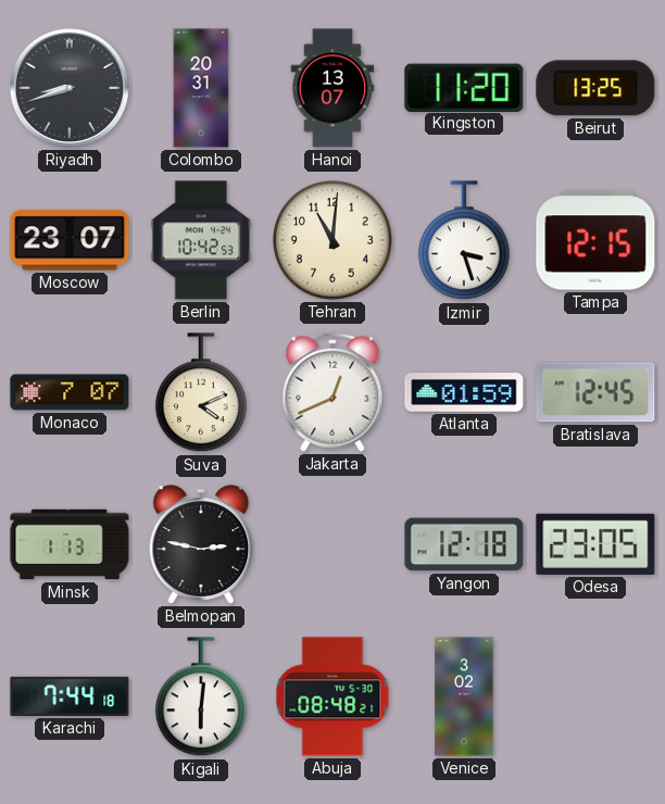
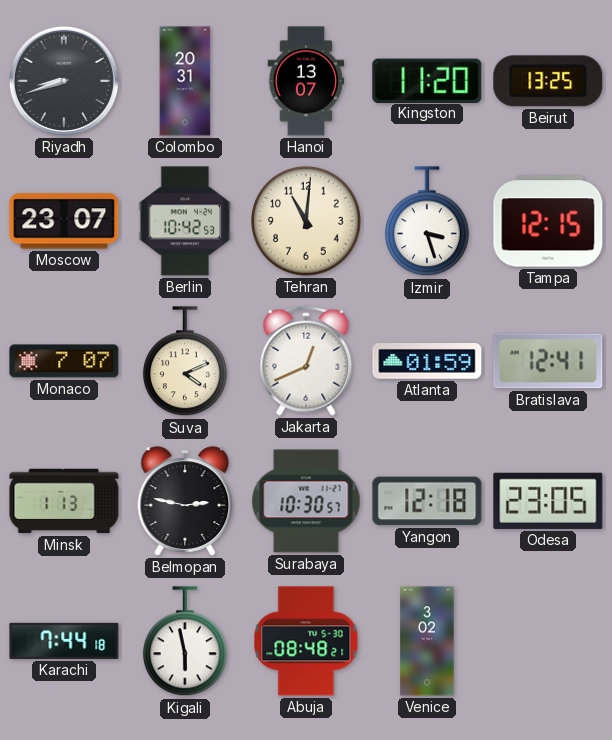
Bratislava: 12:45 -> 12:41
Surabaya: none -> 10:30
Kigali: 6:01 -> 5:58
